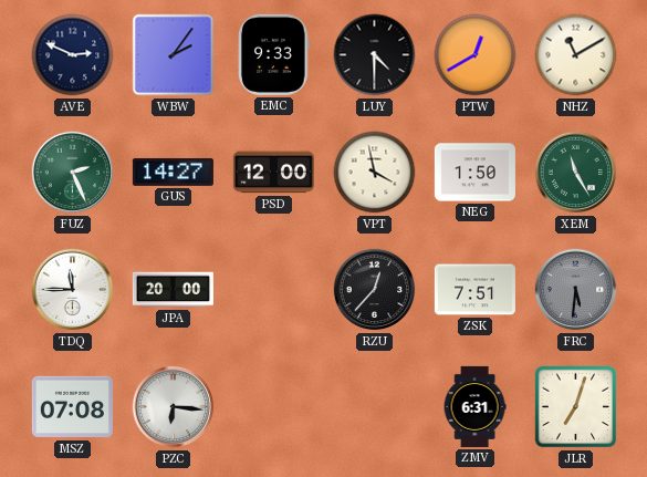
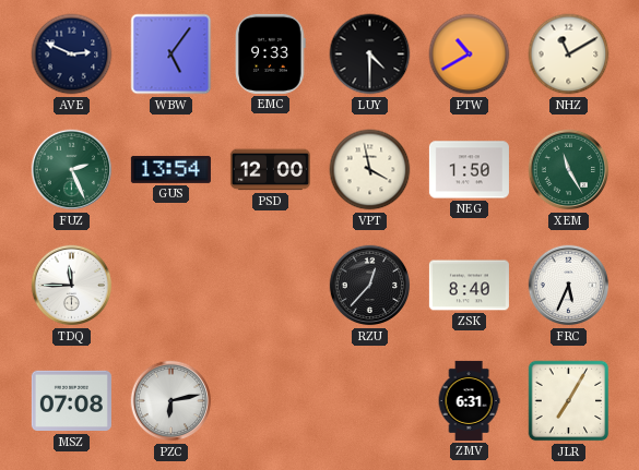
WBW: 2:06 -> 5:06
PTW: 12:40 -> 10:40
GUS: 14:27 -> 13:54
JPA: 20:00 -> none
ZSK: 7:51 -> 8:40
FRC: 5:31 -> 5:34
FRC dial: grey -> white
PZC: 6:16 -> 6:13
JLR: 7:03 -> 7:05
